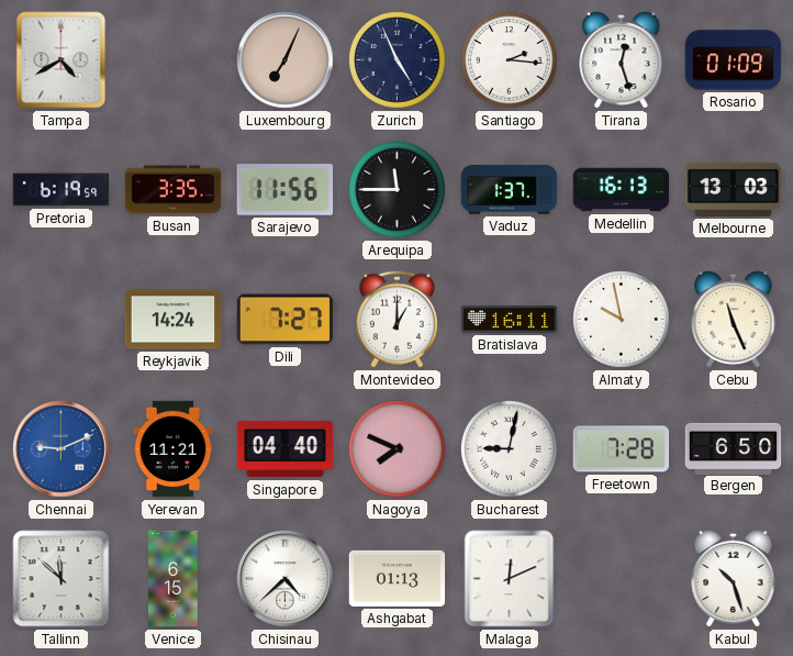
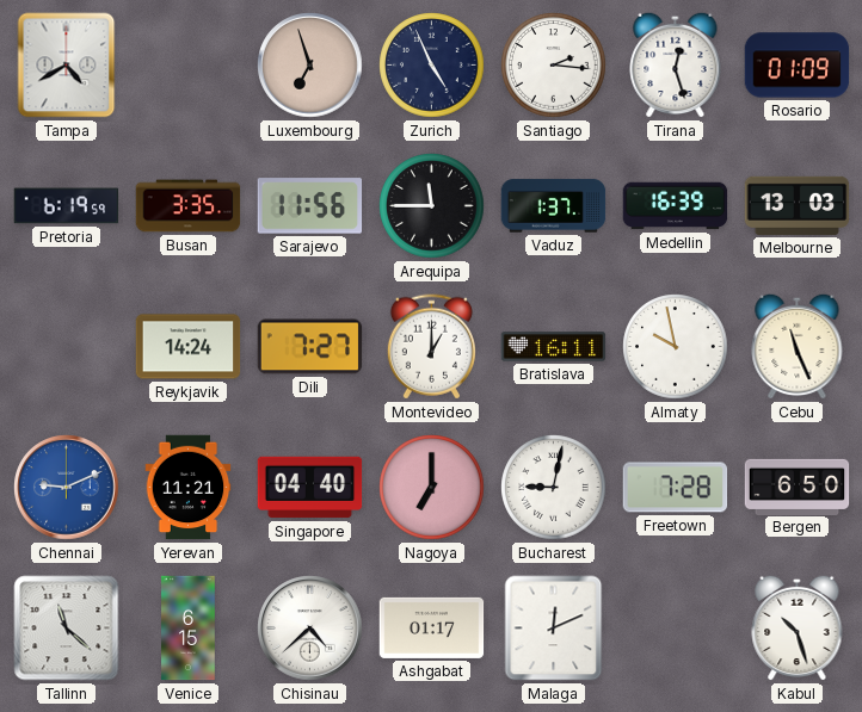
Luxembourg: 7:04 -> 6:57
Medellin: 16:13 -> 16:39
Nagoya: 7:49 -> 7:00
Tallinn: 11:52 -> 11:22
Ashgabat: 01:13 -> 01:17
